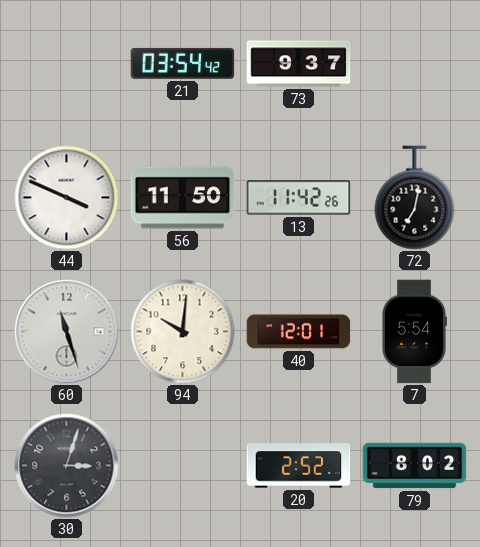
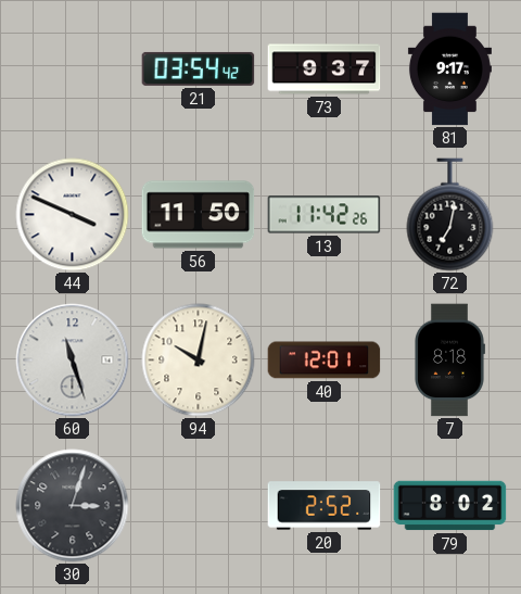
81: none -> 9:17
94: 10:01 -> 10:02
7: 5:54 -> 8:18
